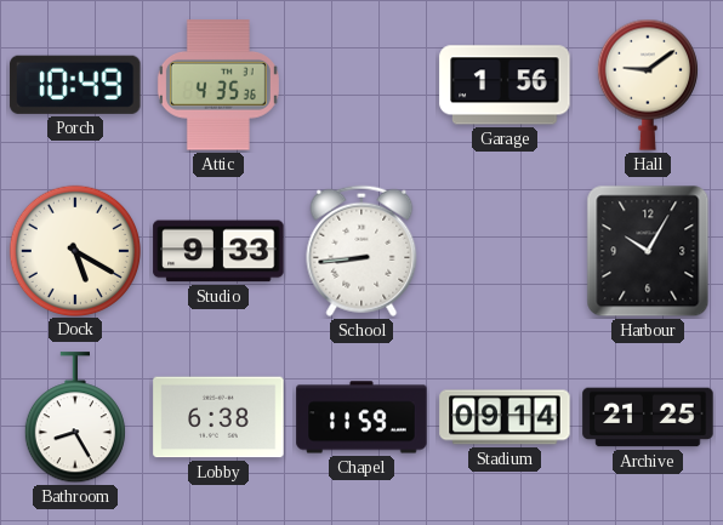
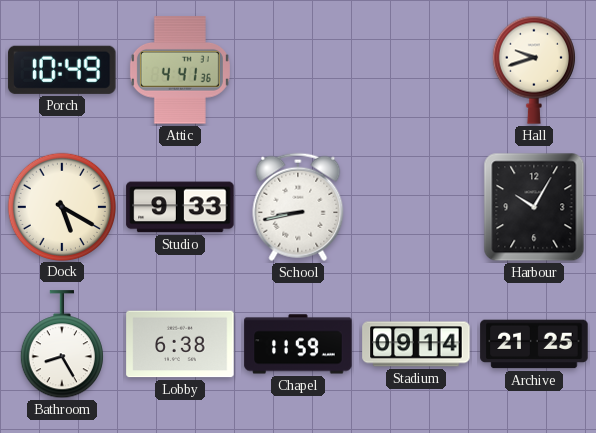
Attic: 4:35 -> 4:41
Garage: 1:56 -> none
Hall: 9:09 -> 9:42
School: 8:44 -> 8:43
